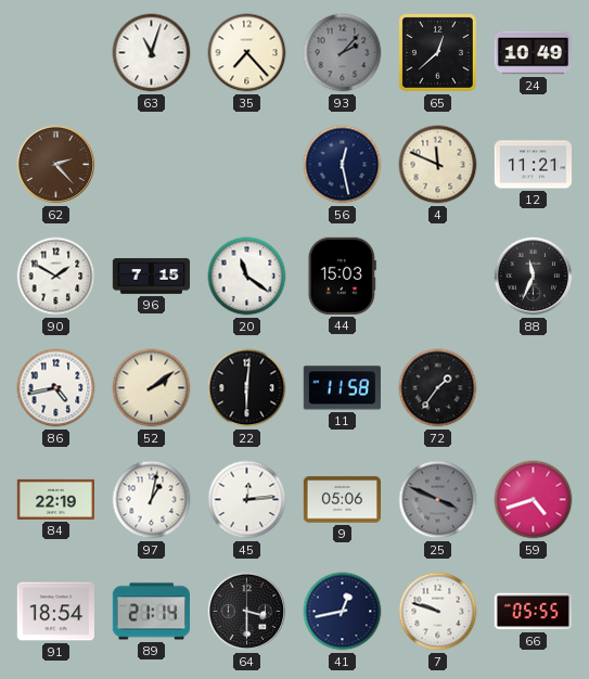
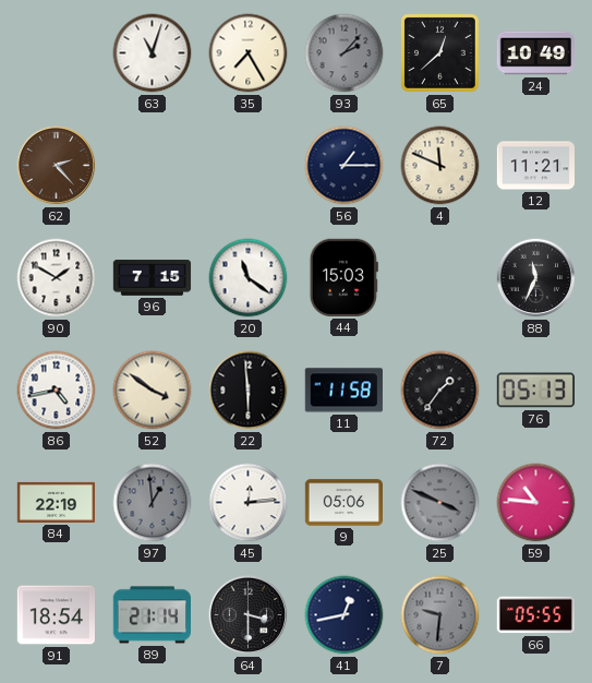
35: 7:23 -> 7:25
56: 12:28 -> 1:15
52: 2:09 -> 3:51
22: 6:01 -> 5:59
76: none -> 05:13
97: 1:02 -> 12:59
97 dial: white -> grey
59: 4:42 -> 10:46
7: 9:48 -> 9:31
7 dial: white -> grey
